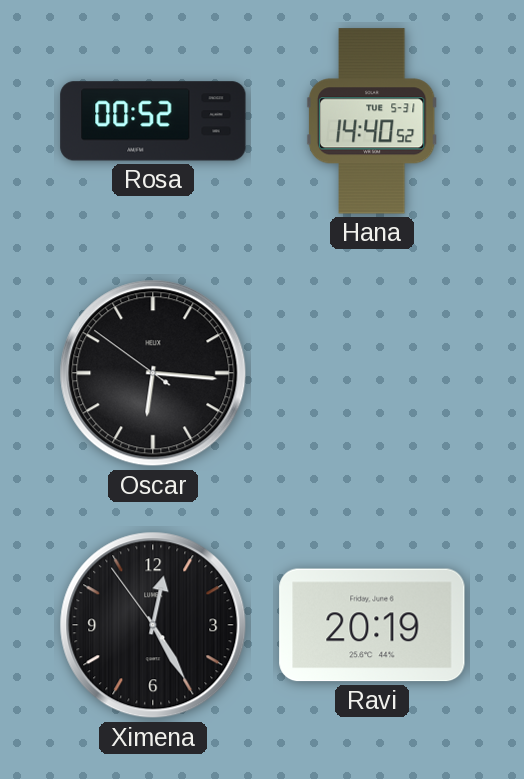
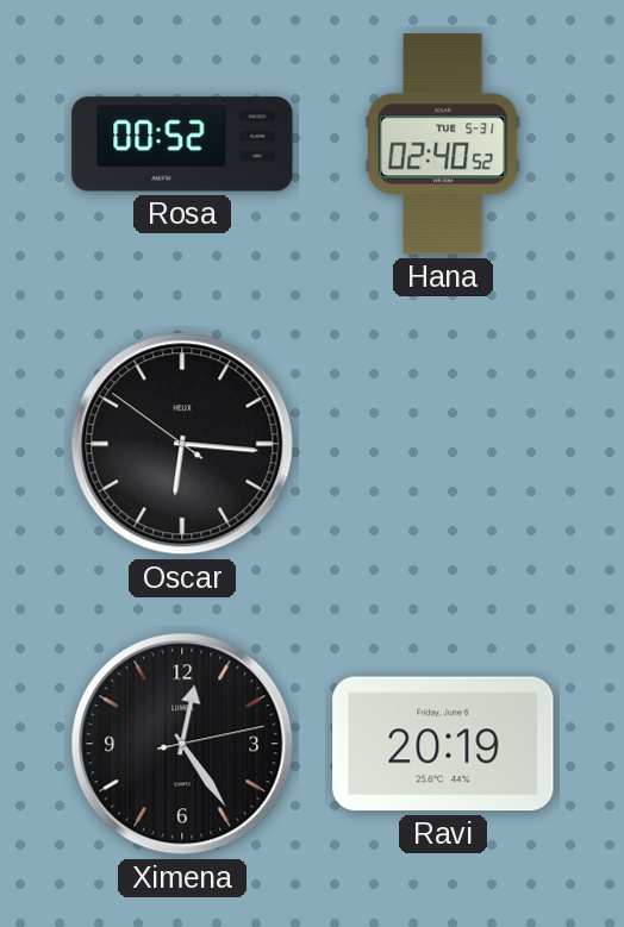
Hana: 14:40 -> 02:40
Ximena: 12:24:54 -> 12:24:13
